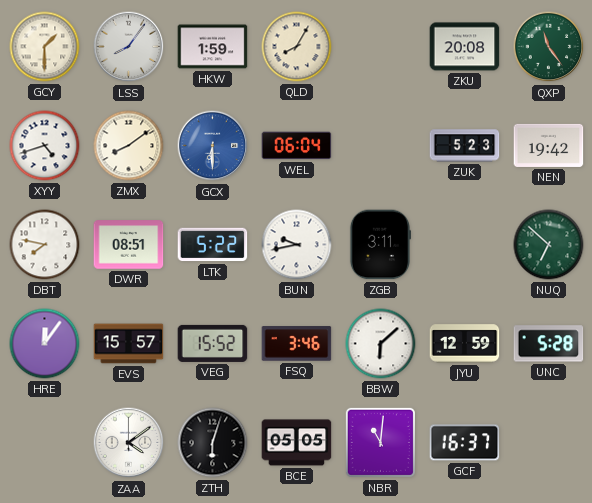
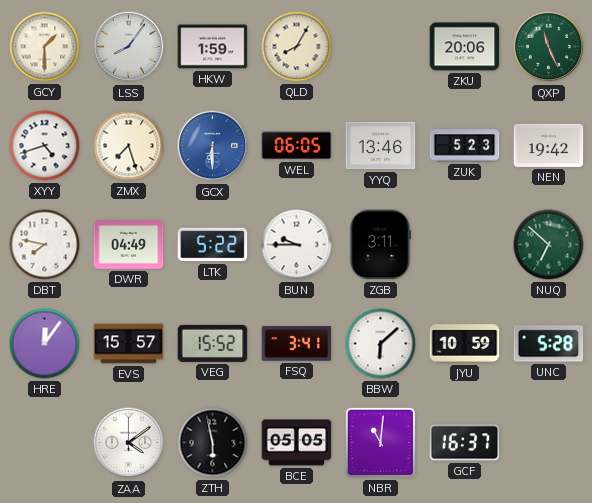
ZKU: 20:08 -> 20:06
QXP: 11:24 -> 11:26
ZMX: 8:09 -> 7:27
WEL: 06:04 -> 06:05
YYQ: none -> 13:46
DWR: 08:51 -> 04:49
BUN: 9:43 -> 9:45
FSQ: 3:46 -> 3:41
JYU: 12:59 -> 10:59
ZTH: 6:03 -> 5:58
